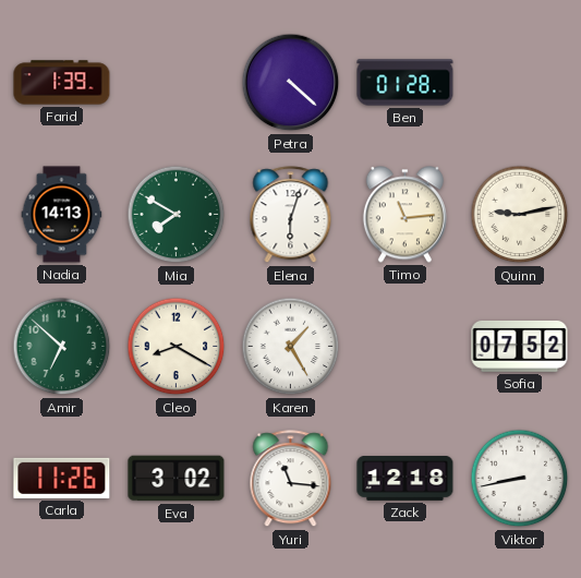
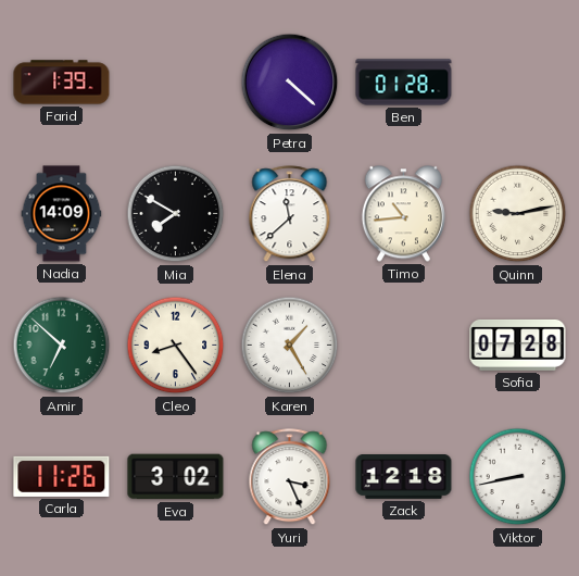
Nadia: 14:13 -> 14:09
Mia dial: green -> black
Elena: 6:03 -> 11:38
Timo: 11:14 -> 10:44
Cleo: 8:20 -> 8:24
Sofia: 07:52 -> 07:28
Yuri: 11:16 -> 3:26
